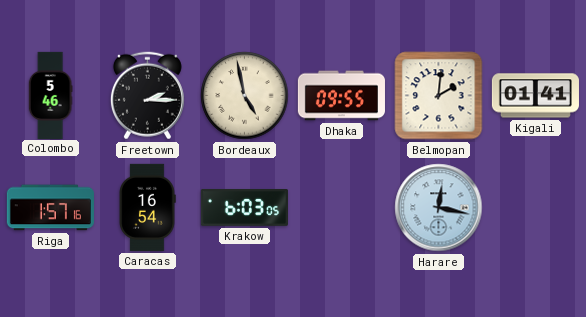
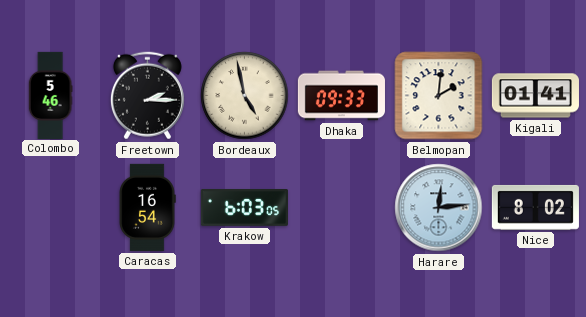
Dhaka: 09:55 -> 09:33
Riga: 1:57 -> none
Harare: 12:17 -> 12:14
Nice: none -> 8:02
